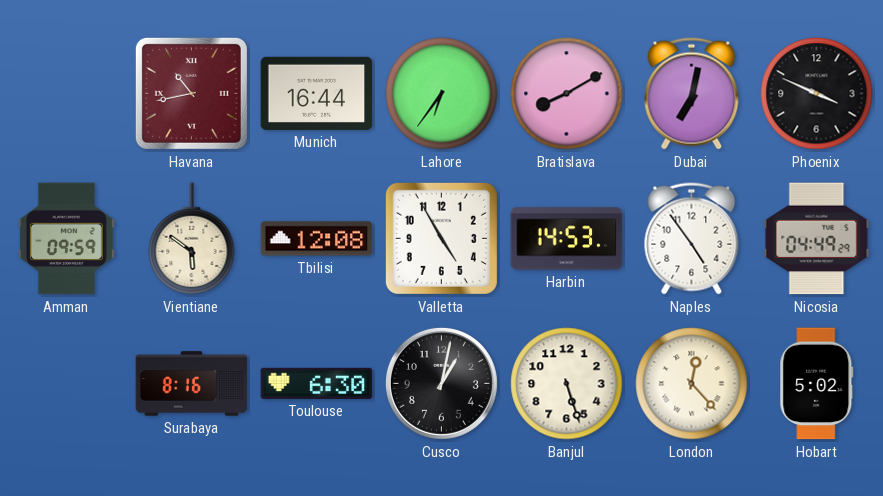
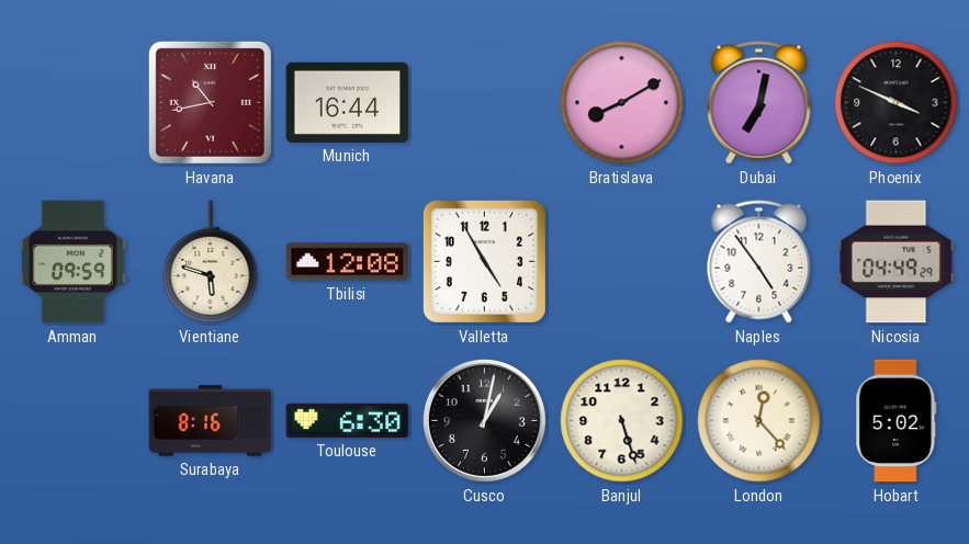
Lahore: 6:36 -> none
Vientiane: 5:51 -> 5:48
Harbin: 14:53 -> none
